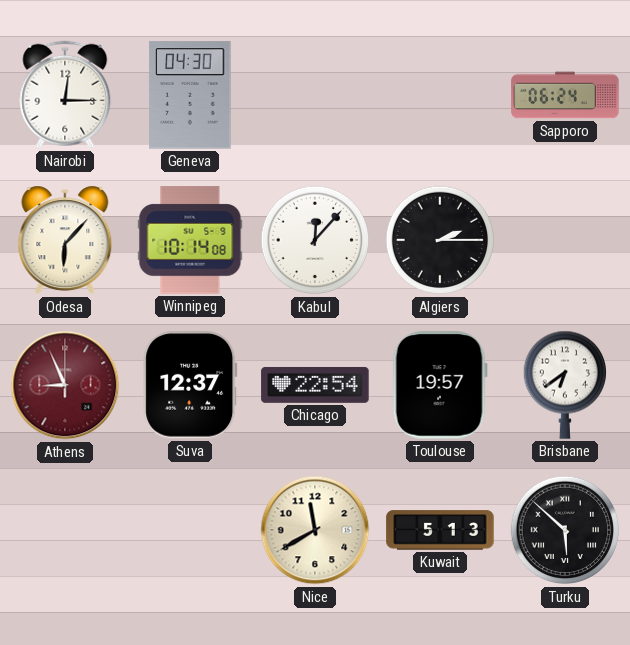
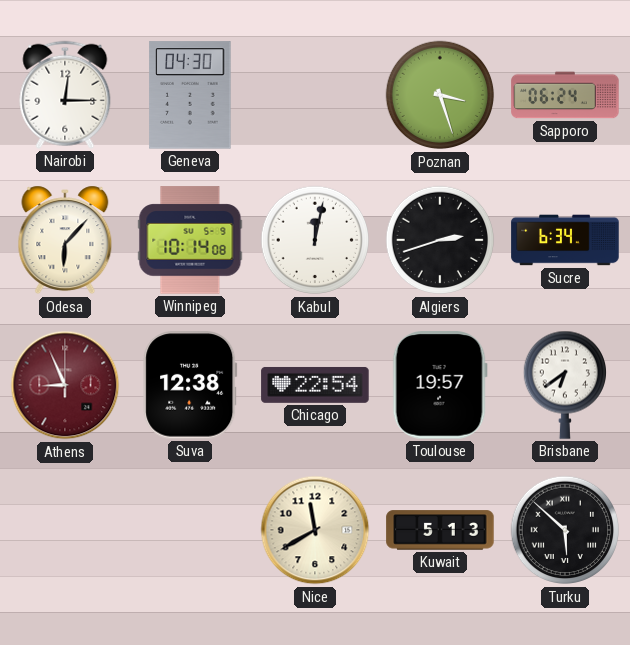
Poznan: none -> 3:27
Kabul: 12:07 -> 12:02
Algiers: 2:15 -> 2:42
Sucre: none -> 6:34
Suva: 12:37 -> 12:38
